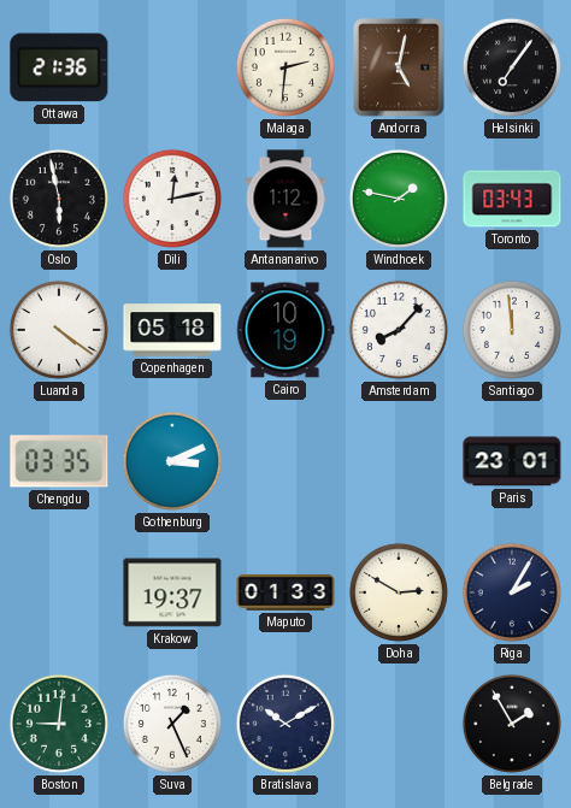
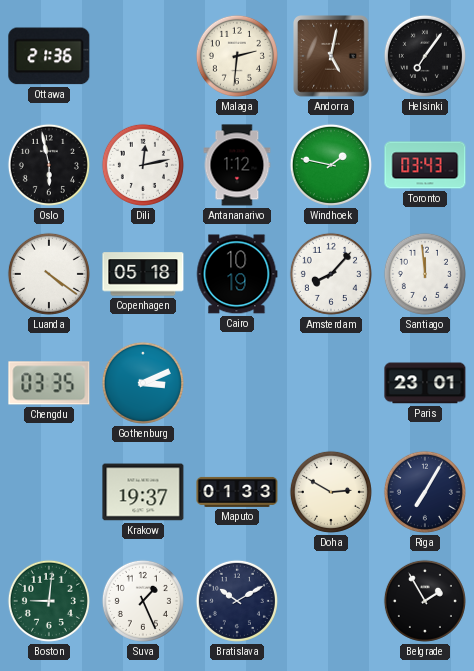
Riga: 2:05 -> 7:05
